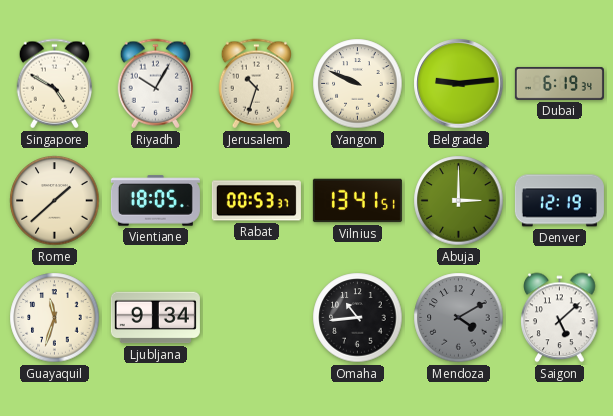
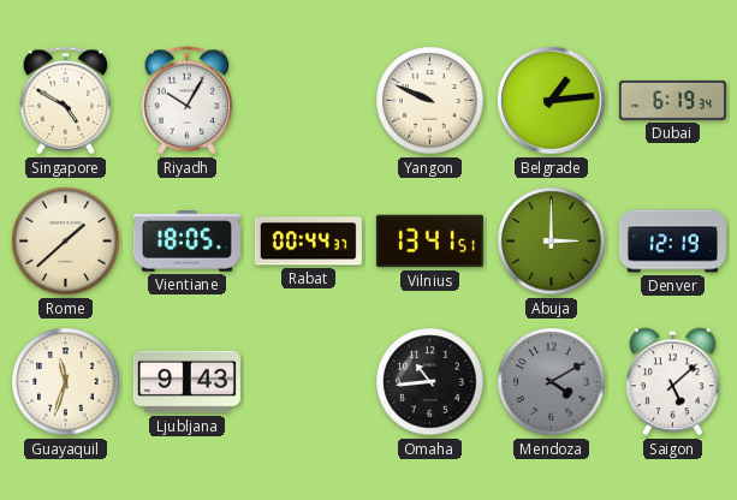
Jerusalem: 10:33 -> none
Belgrade: 9:14 -> 1:14
Rabat: 00:53 -> 00:44
Ljubljana: 9:34 -> 9:43
